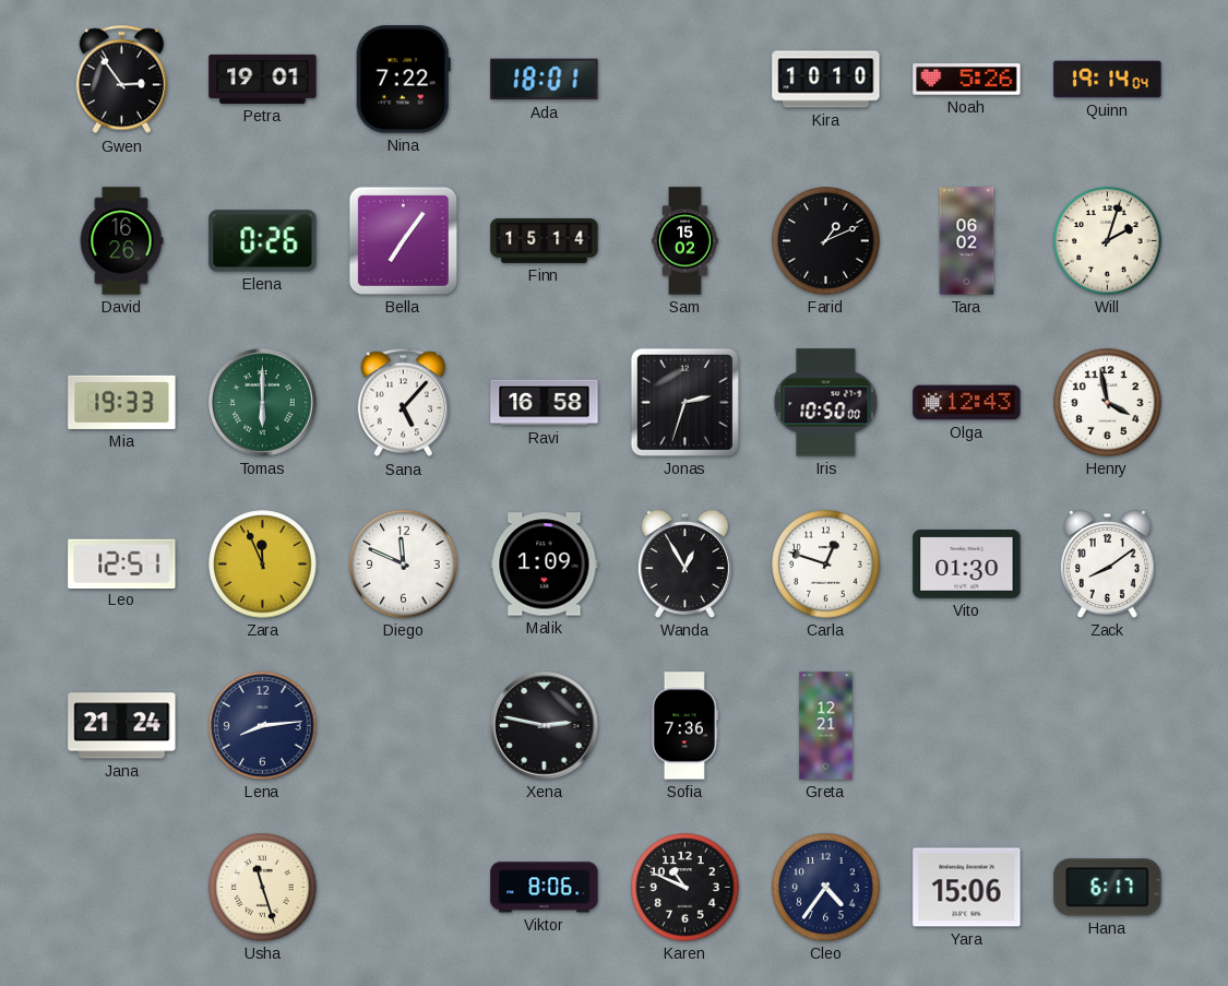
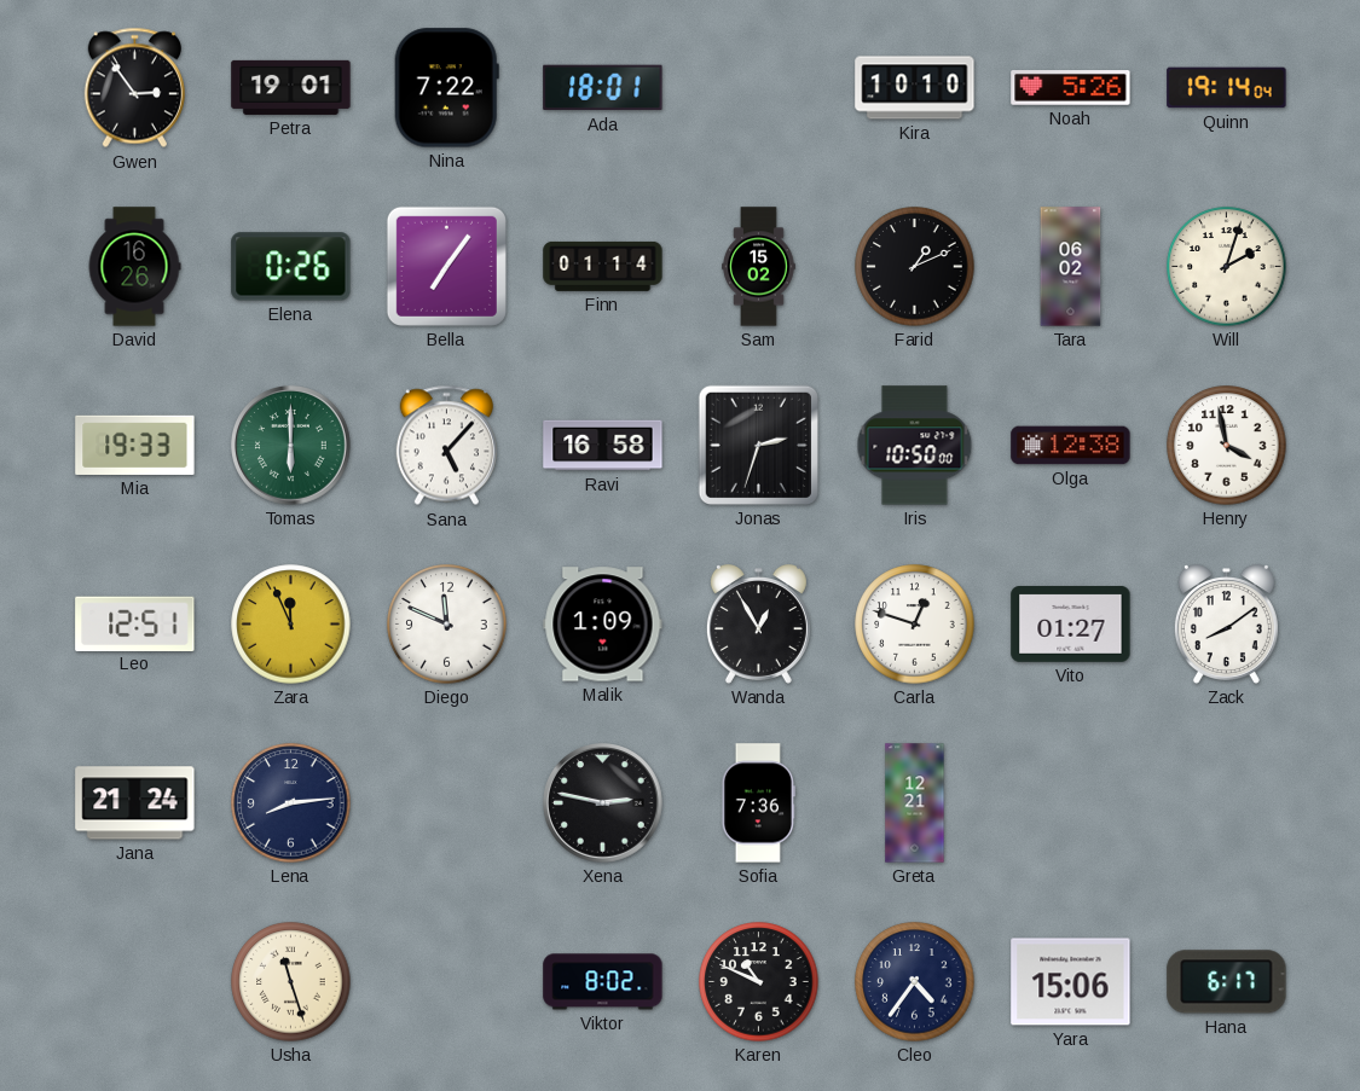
Finn: 15:14 -> 01:14
Olga: 12:43 -> 12:38
Vito: 01:30 -> 01:27
Viktor: 8:06 -> 8:02
